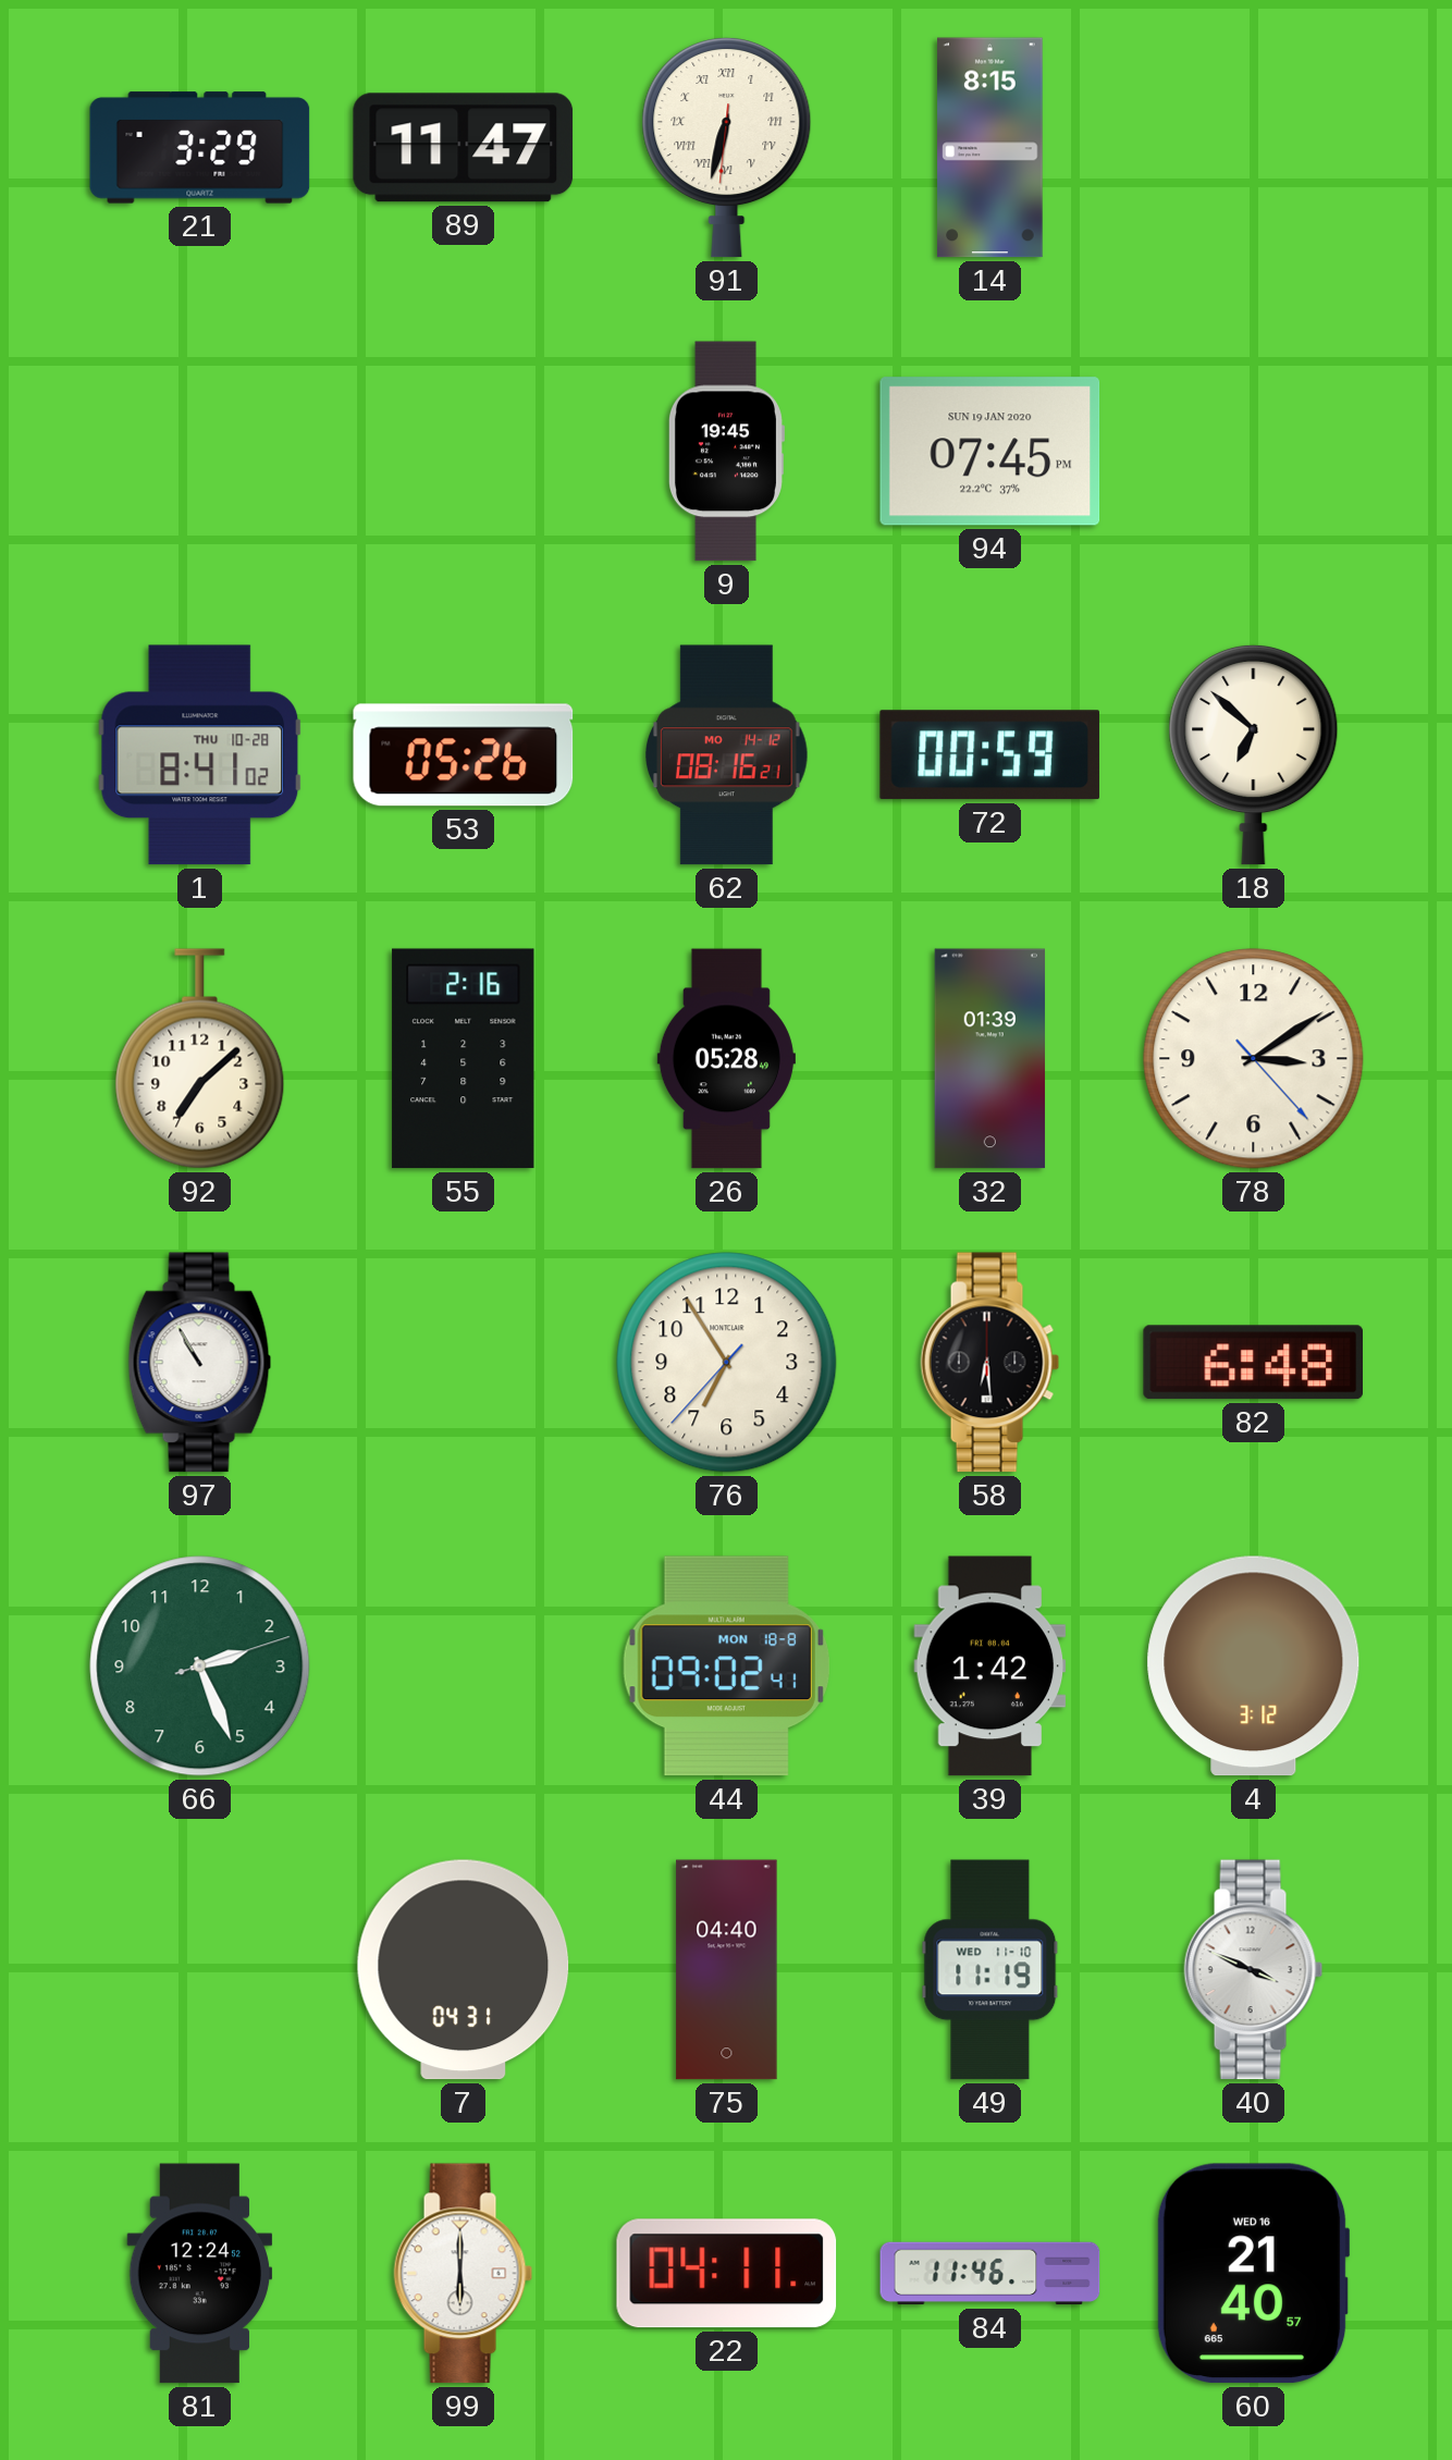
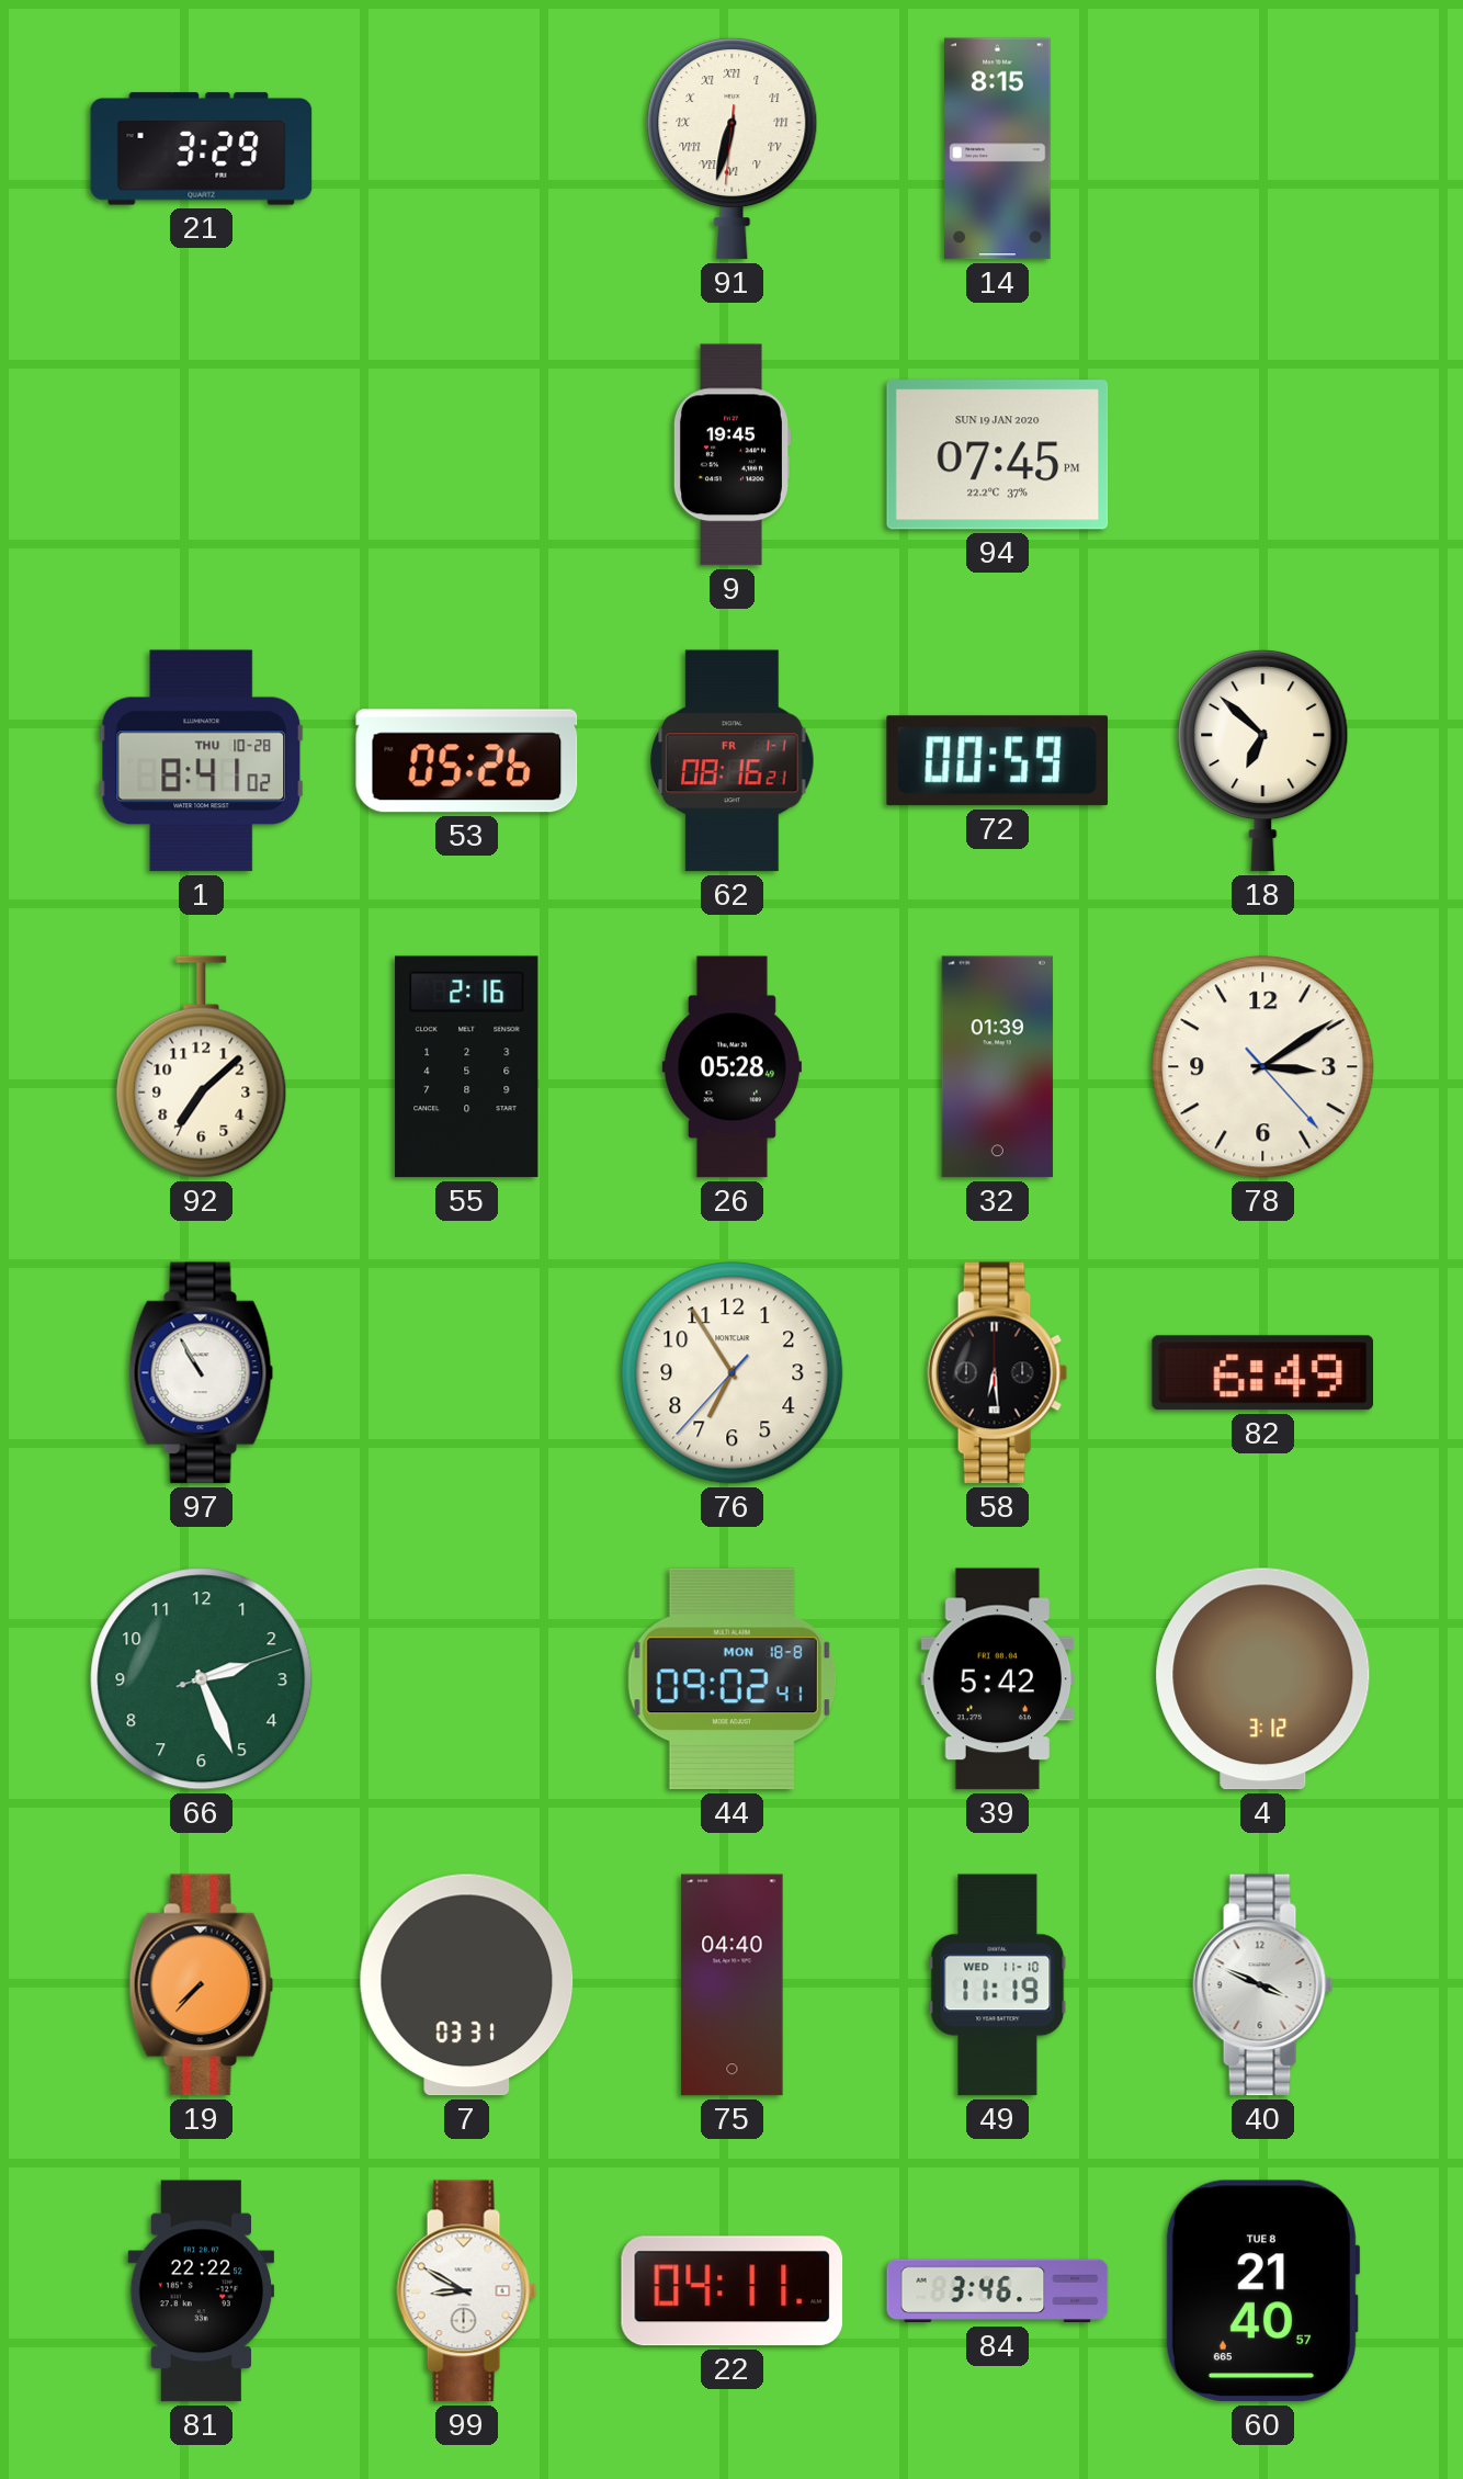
89: 11:47 -> none
62 date: MO 14-12 -> FR 1-1
82: 6:48 -> 6:49
39: 1:42 -> 5:42
19: none -> 7:37
7: 04:31 -> 03:31
81: 12:24 -> 22:22
99: 6:00 -> 8:50
84: 11:46 -> 3:46
60 date: WED 16 -> TUE 8
